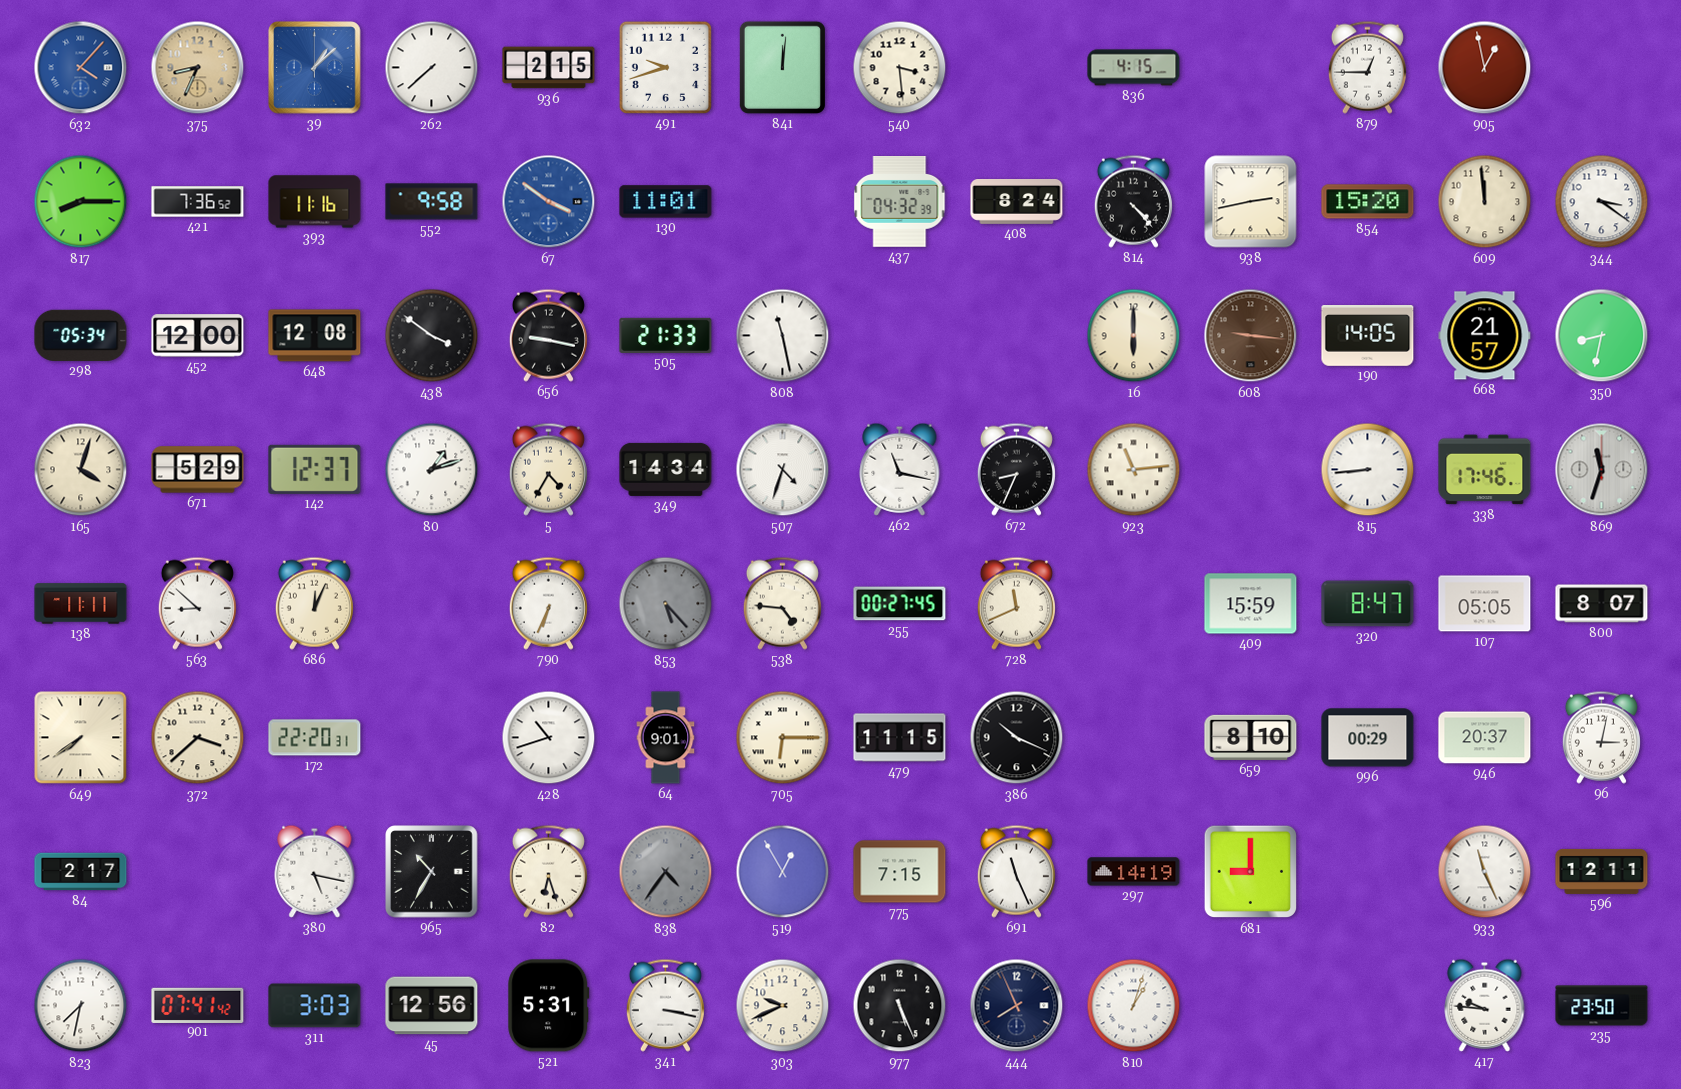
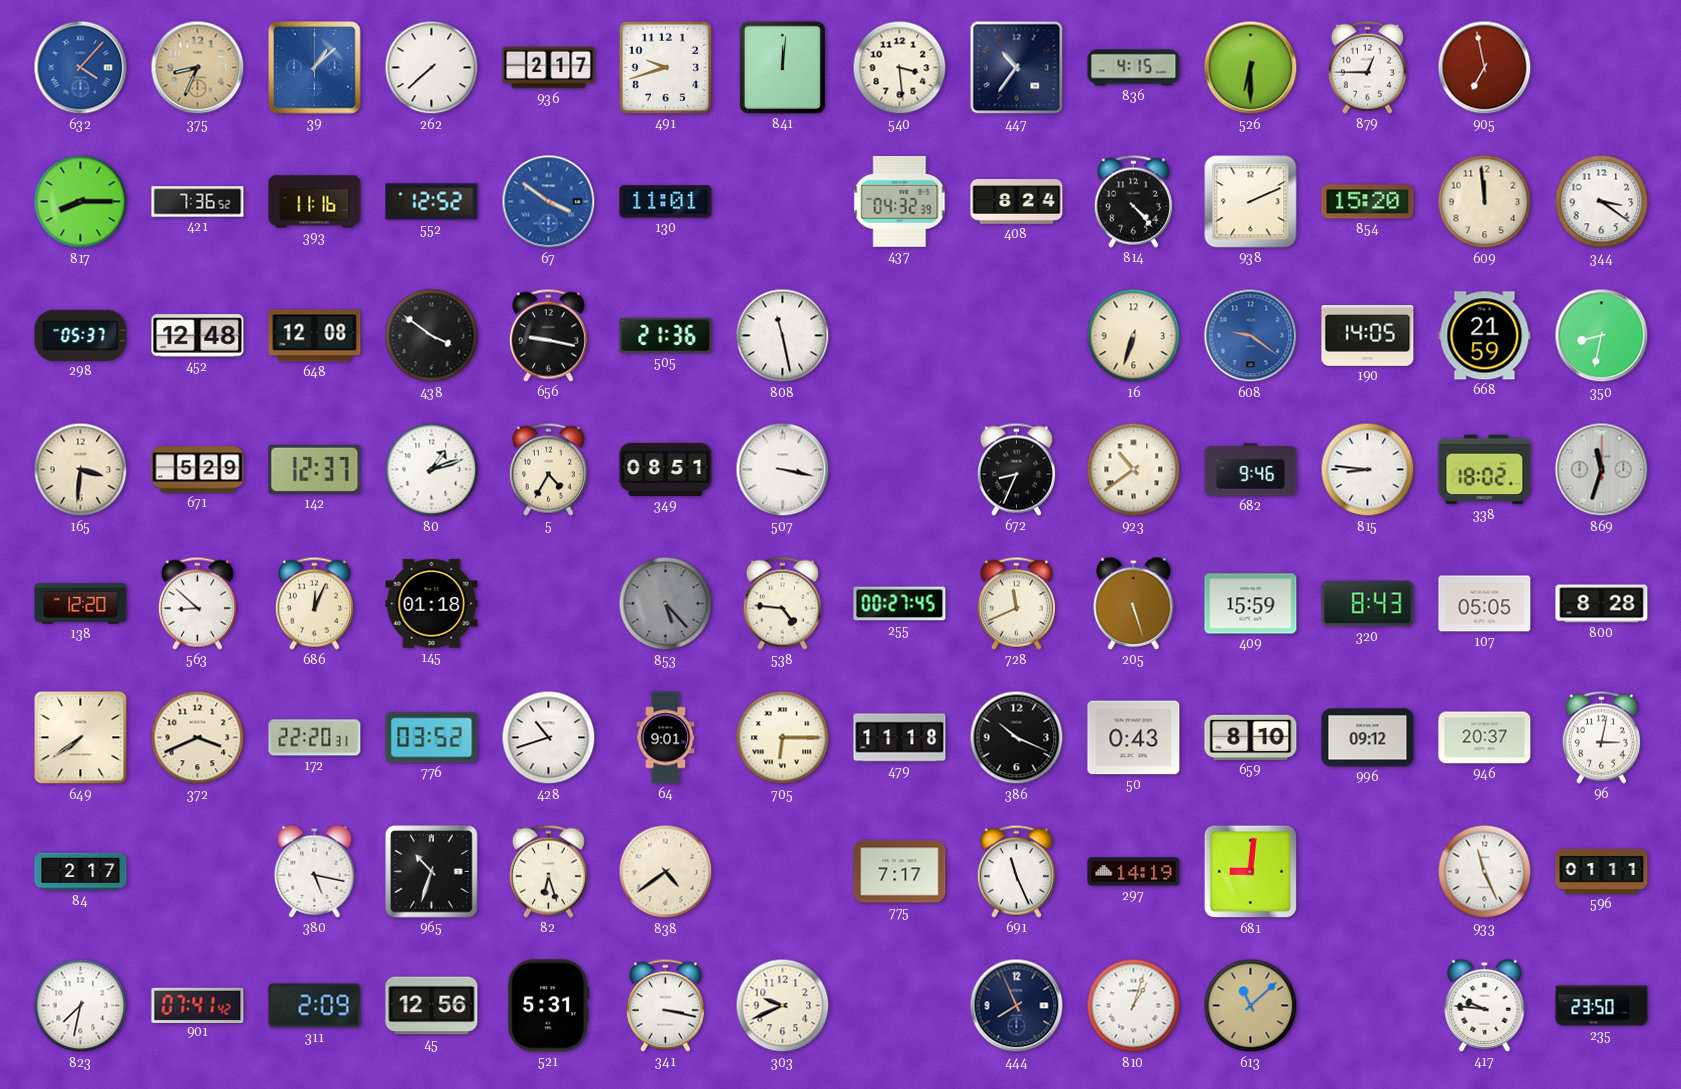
936: 2:15 -> 2:17
447: none -> 10:36
526: none -> 6:30
905: 12:58 -> 6:58
552: 9:58 -> 12:52
938: 2:43 -> 2:11
298: 05:34 -> 05:37
452: 12:00 -> 12:48
505: 21:33 -> 21:36
16: 6:00 -> 6:33
608: 9:16 -> 9:21
608 dial: brown -> blue
668: 21:57 -> 21:59
165: 4:03 -> 3:31
349: 14:34 -> 08:51
507: 4:33 -> 3:17
462: 11:17 -> none
923: 11:14 -> 10:39
682: none -> 9:46
815: 8:44 -> 8:46
338: 17:46 -> 18:02
138: 11:11 -> 12:20
145: none -> 01:18
790: 6:34 -> none
205: none -> 5:27
320: 8:47 -> 8:43
800: 8:07 -> 8:28
372: 3:38 -> 3:41
776: none -> 03:52
479: 11:15 -> 11:18
50: none -> 0:43
996: 00:29 -> 09:12
965: 10:35 -> 10:33
838: 4:36 -> 4:39
838 dial: grey -> cream
519: 12:55 -> none
775: 7:15 -> 7:17
681: 9:00 -> 9:01
596: 12:11 -> 01:11
311: 3:03 -> 2:09
977: 5:26 -> none
613: none -> 11:08
